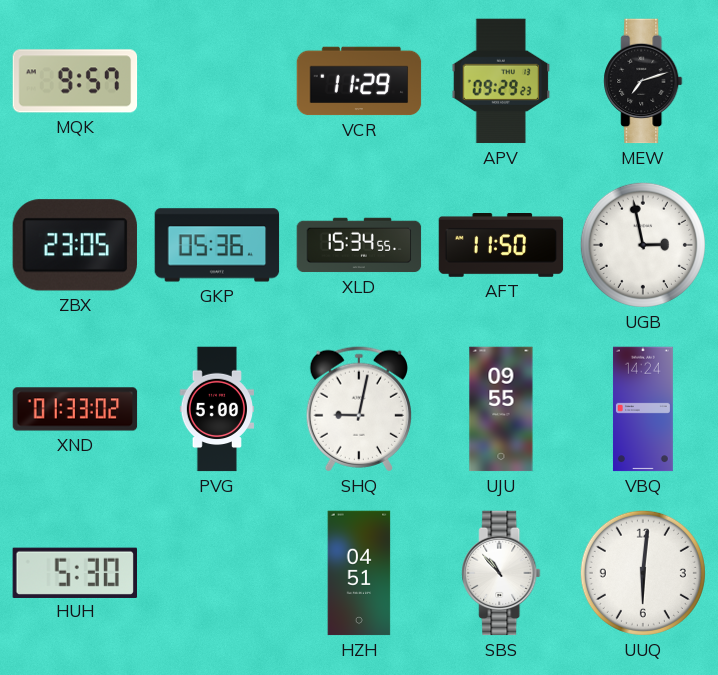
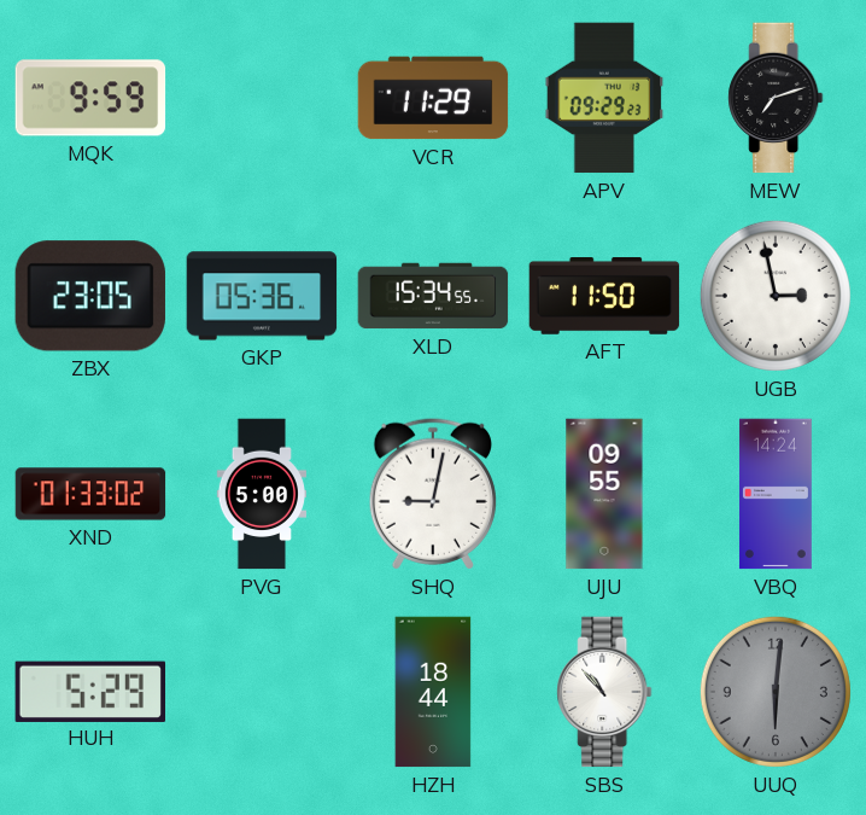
MQK: 9:57 -> 9:59
HUH: 5:30 -> 5:29
HZH: 04:51 -> 18:44
UUQ dial: white -> grey
